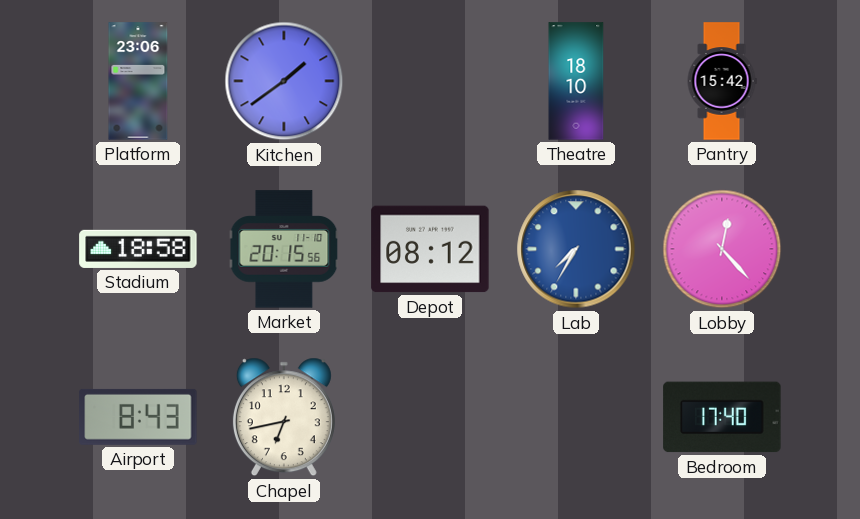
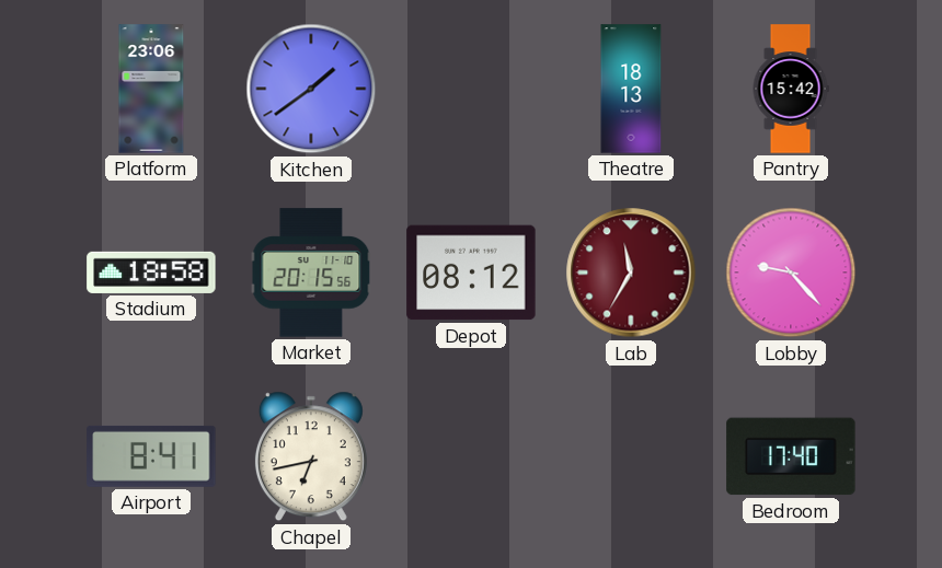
Theatre: 18:10 -> 18:13
Lab: 7:35 -> 11:35
Lab dial: blue -> burgundy
Lobby: 12:23 -> 9:23
Airport: 8:43 -> 8:41
